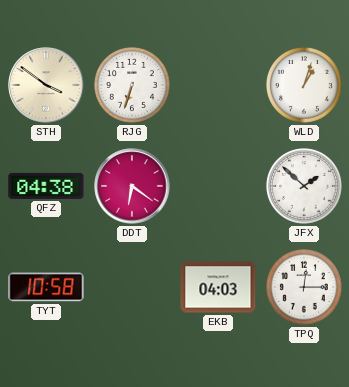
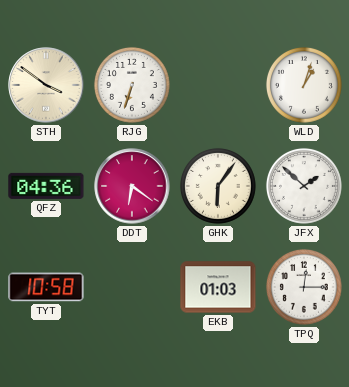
QFZ: 04:38 -> 04:36
GHK: none -> 6:06
EKB: 04:03 -> 01:03
